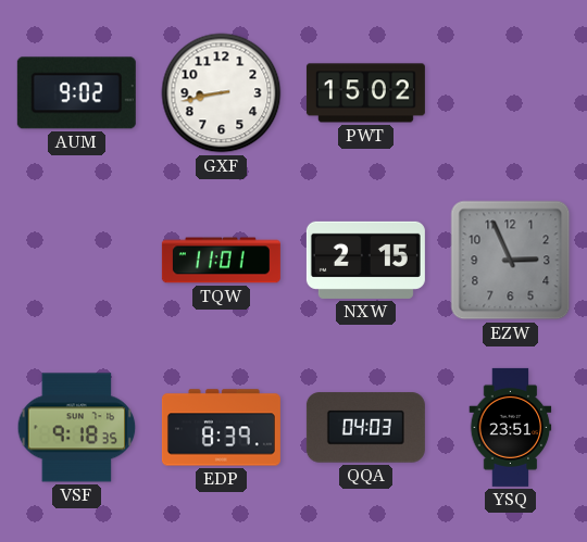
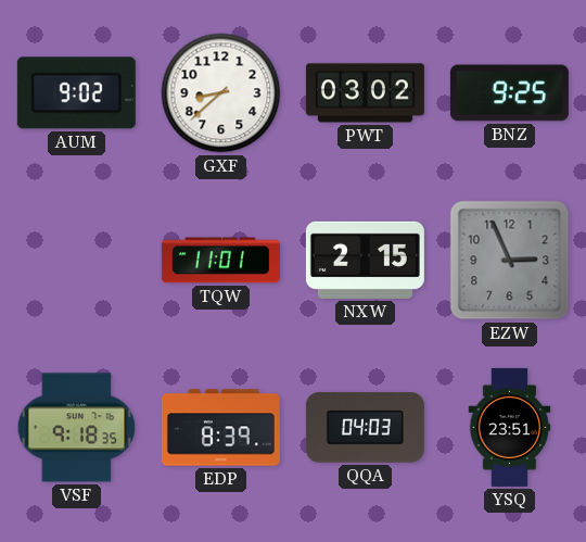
GXF: 8:43 -> 8:38
PWT: 15:02 -> 03:02
BNZ: none -> 9:25
